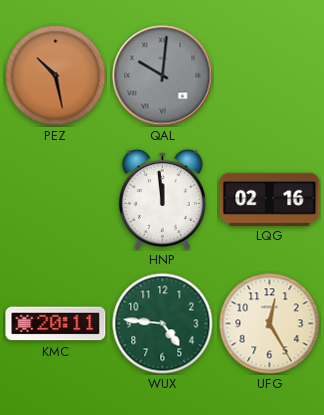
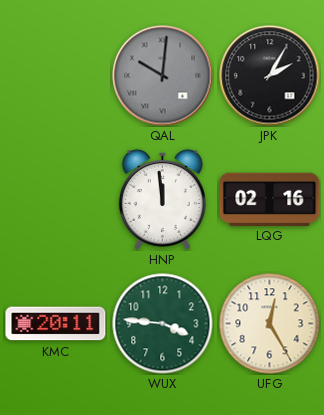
PEZ: 10:28 -> none
JPK: none -> 2:05
WUX: 4:46 -> 3:46
